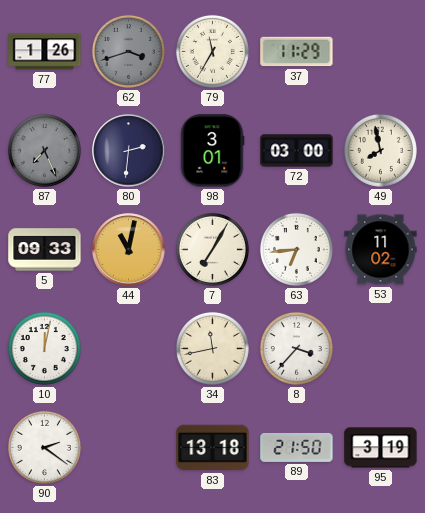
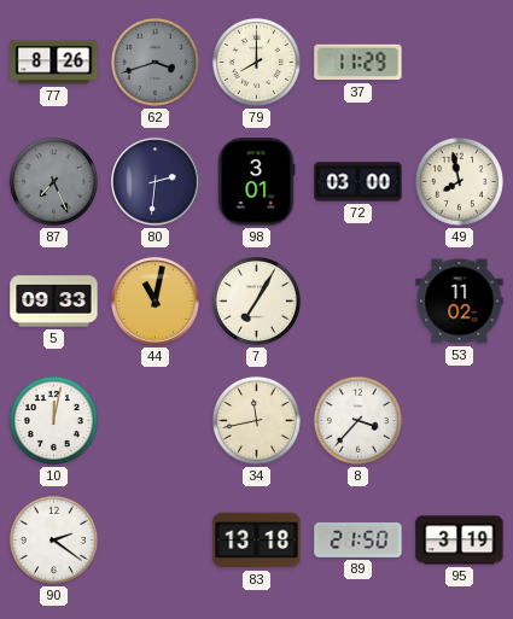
77: 1:26 -> 8:26
79: 11:35 -> 8:00
63: 6:44 -> none
